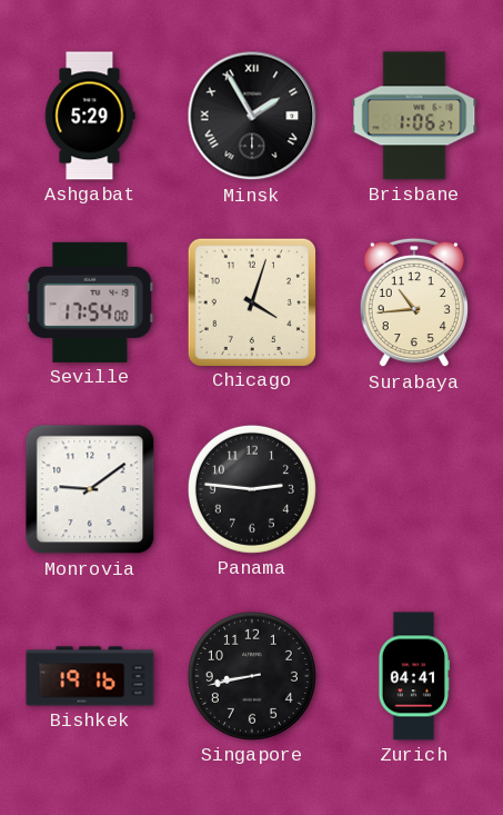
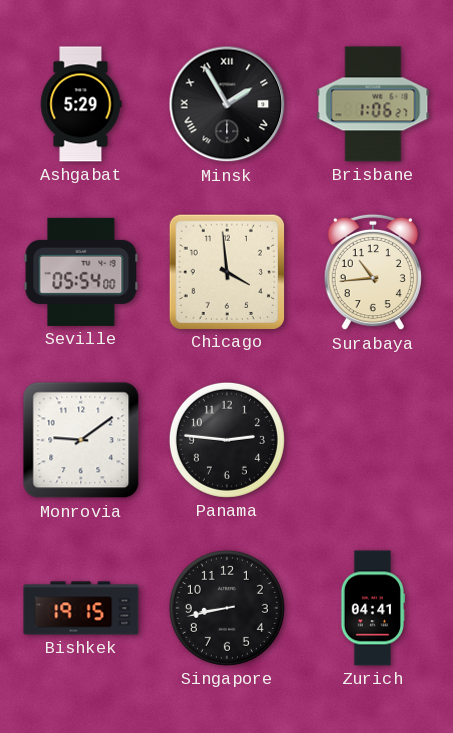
Seville: 17:54 -> 05:54
Chicago: 4:03 -> 3:59
Bishkek: 19:16 -> 19:15
